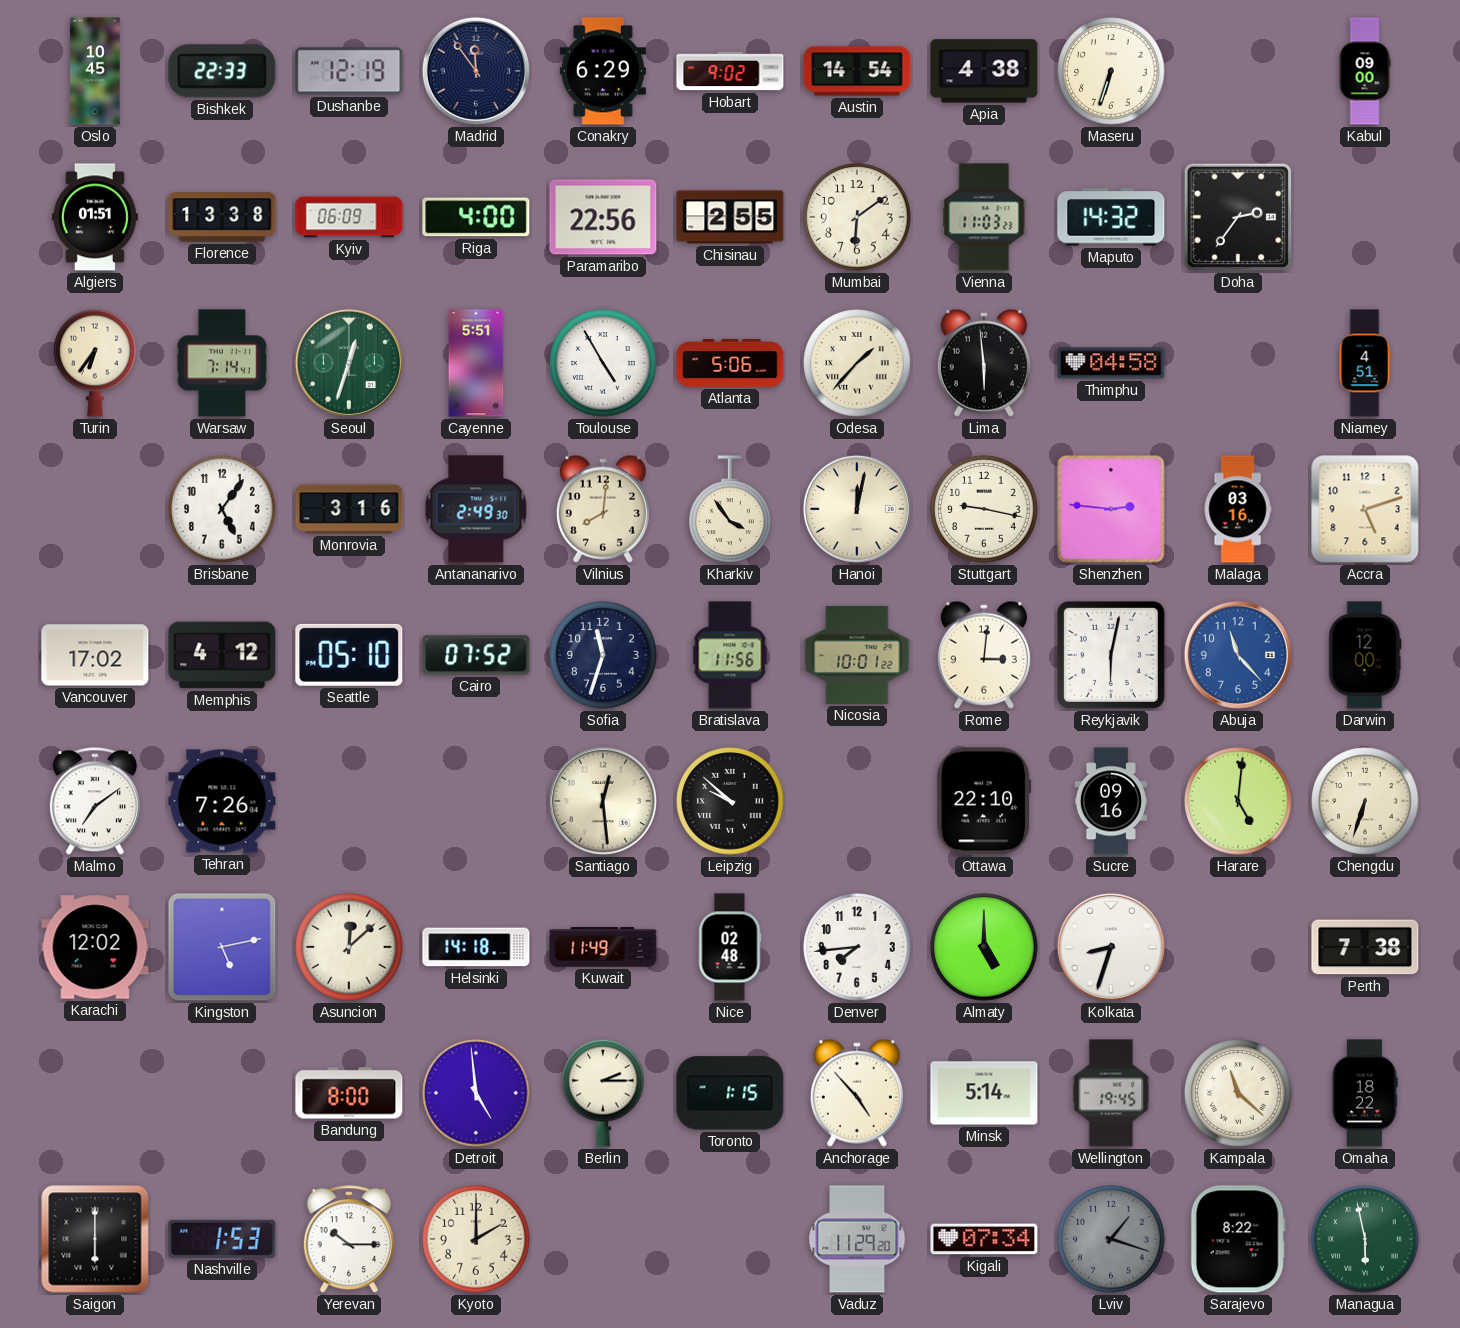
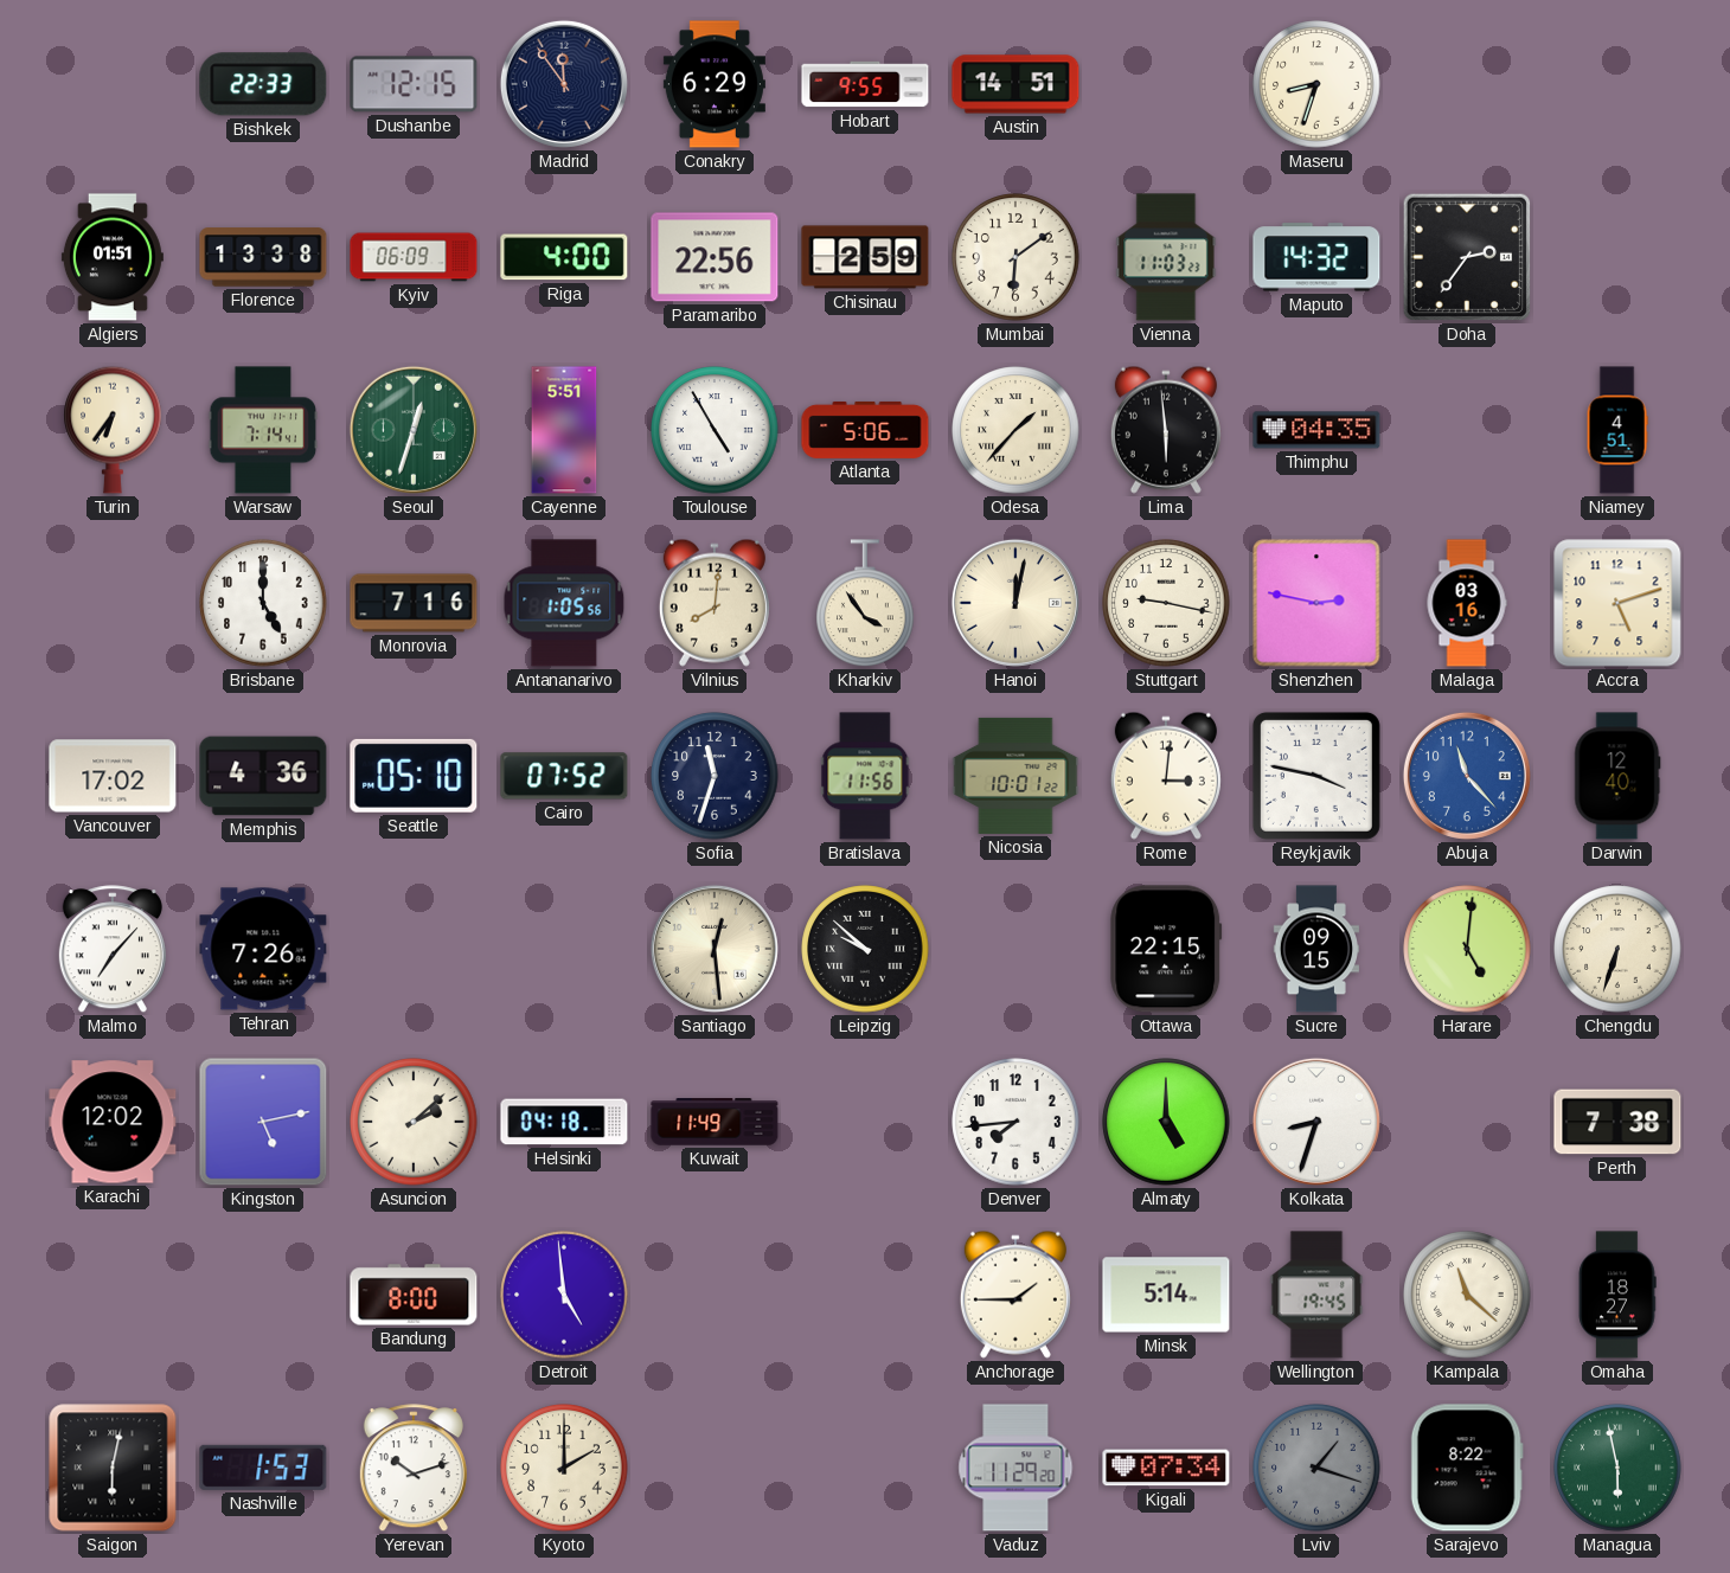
Oslo: 10:45 -> none
Dushanbe: 12:19 -> 12:15
Hobart: 9:02 -> 9:55
Austin: 14:54 -> 14:51
Apia: 4:38 -> none
Maseru: 6:33 -> 8:33
Kabul: 09:00 -> none
Chisinau: 2:55 -> 2:59
Thimphu: 04:58 -> 04:35
Brisbane: 5:06 -> 5:00
Monrovia: 3:16 -> 7:16
Antananarivo: 2:49 -> 1:05
Shenzhen: 2:46 -> 2:47
Memphis: 4:12 -> 4:36
Reykjavik: 6:02 -> 3:47
Darwin: 12:00 -> 12:40
Malmo: 7:09 -> 7:07
Ottawa: 22:10 -> 22:15
Sucre: 09:16 -> 09:15
Asuncion: 12:08 -> 2:08
Helsinki: 14:18 -> 04:18
Nice: 02:48 -> none
Berlin: 2:15 -> none
Toronto: 1:15 -> none
Anchorage: 4:53 -> 1:45
Omaha: 18:22 -> 18:27
Saigon: 6:00 -> 6:02
Yerevan: 10:15 -> 10:12
